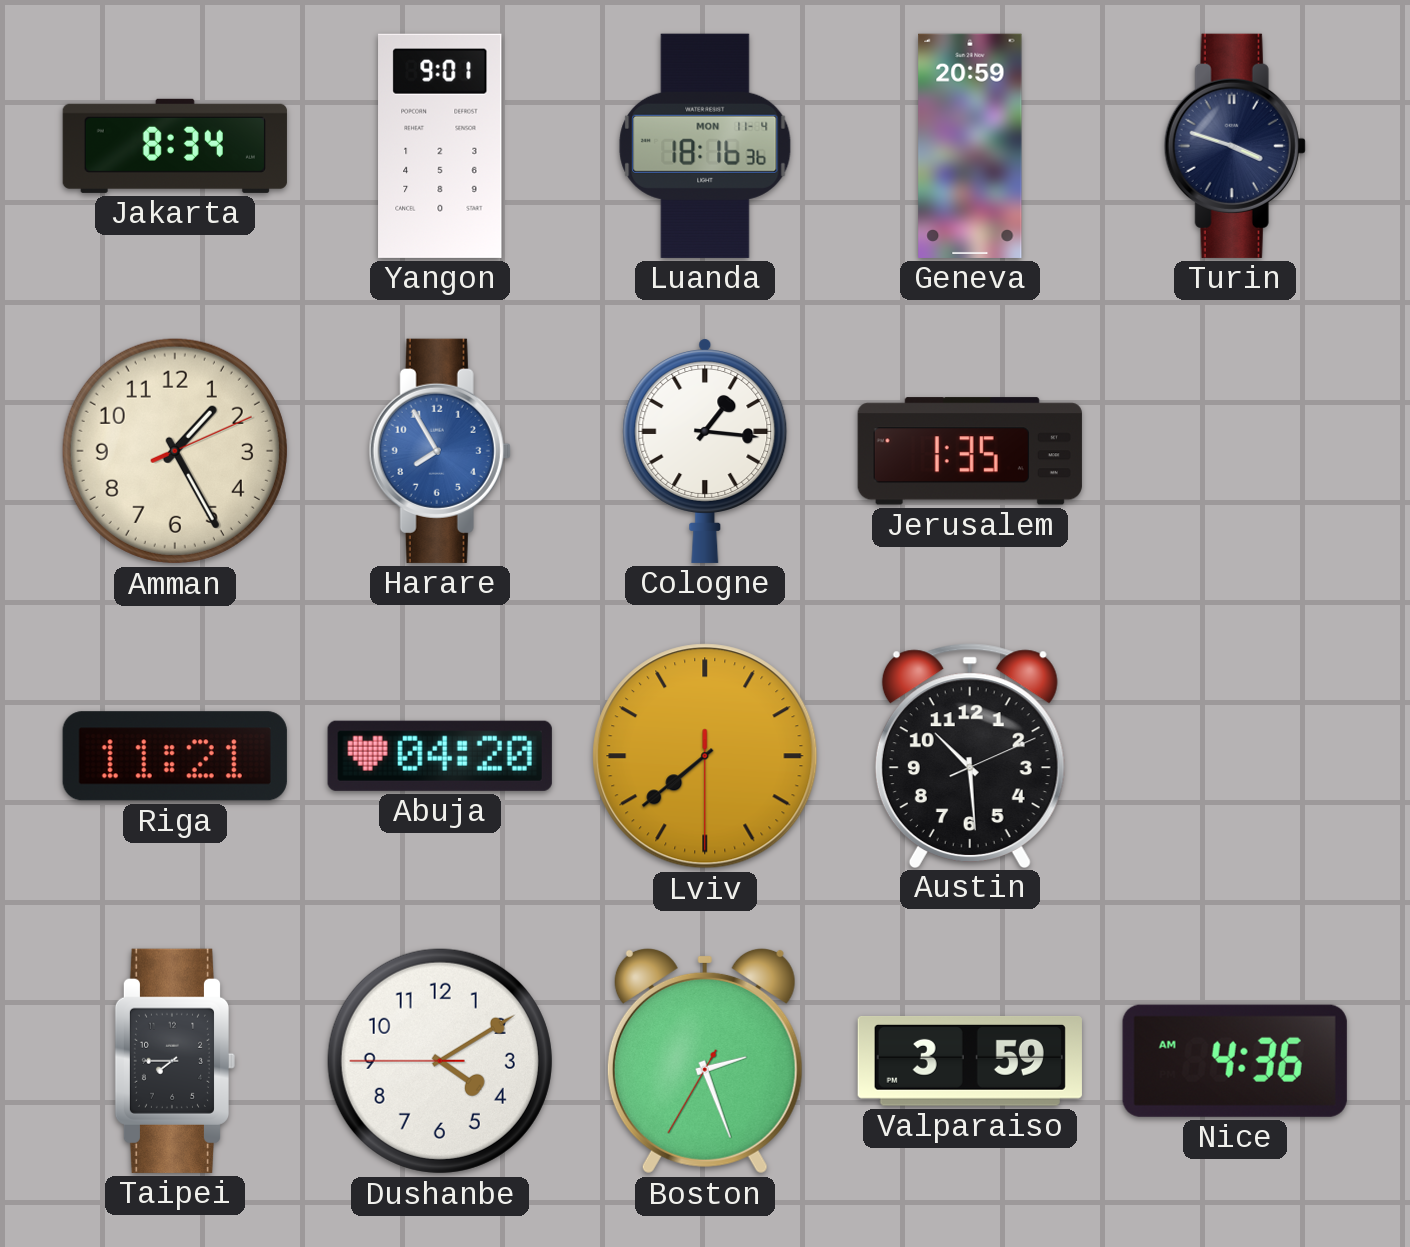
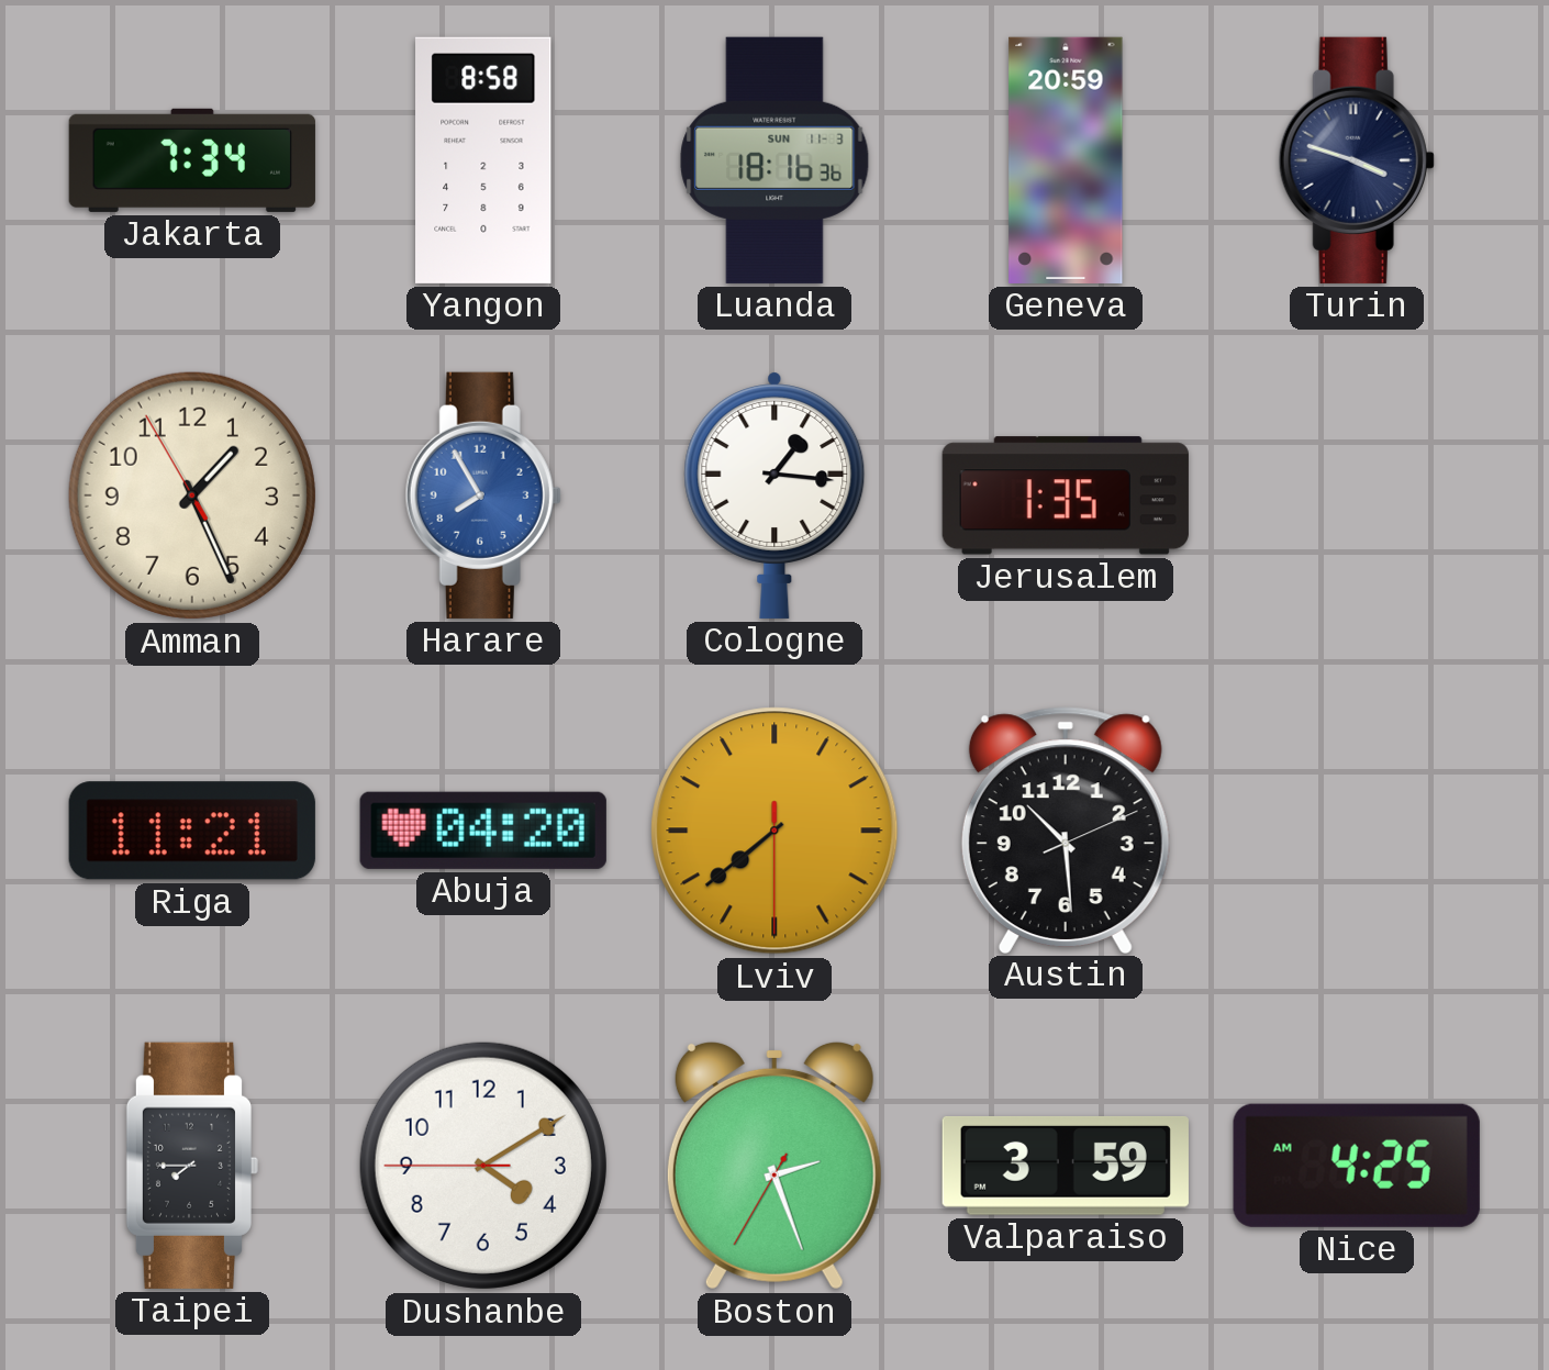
Jakarta: 8:34 -> 7:34
Yangon: 9:01 -> 8:58
Luanda date: MON 11-4 -> SUN 11-3
Amman: 1:25:11 -> 1:25:55
Nice: 4:36 -> 4:25
